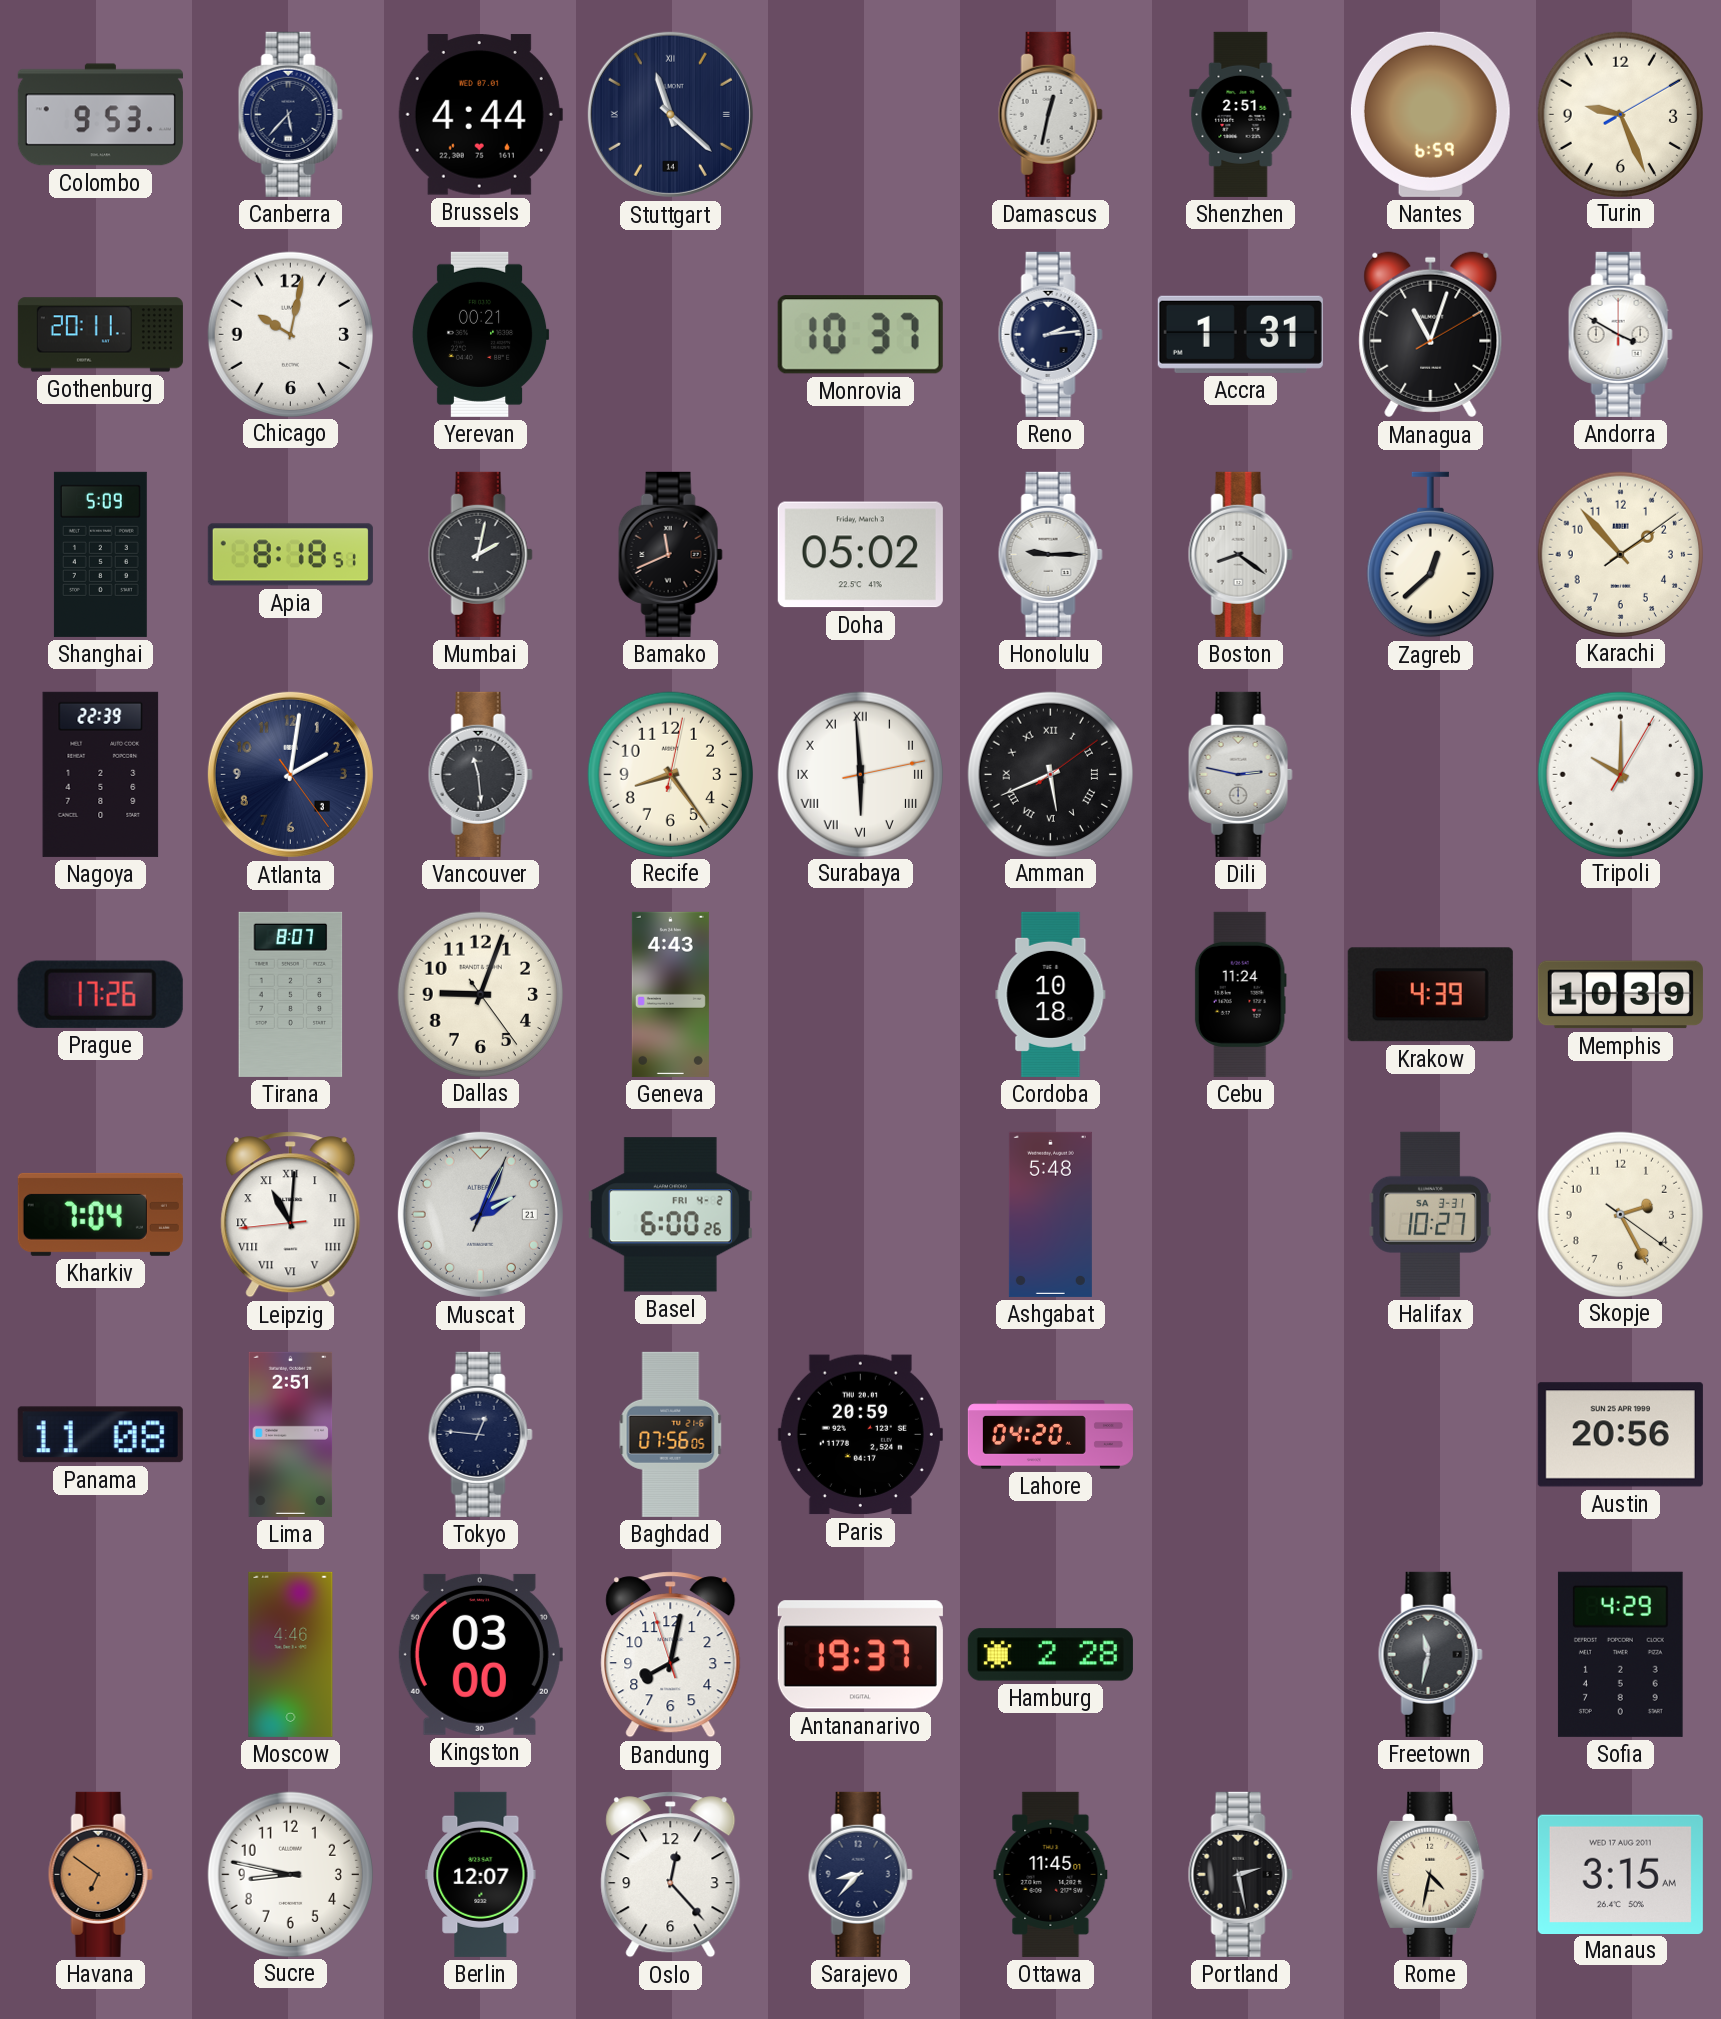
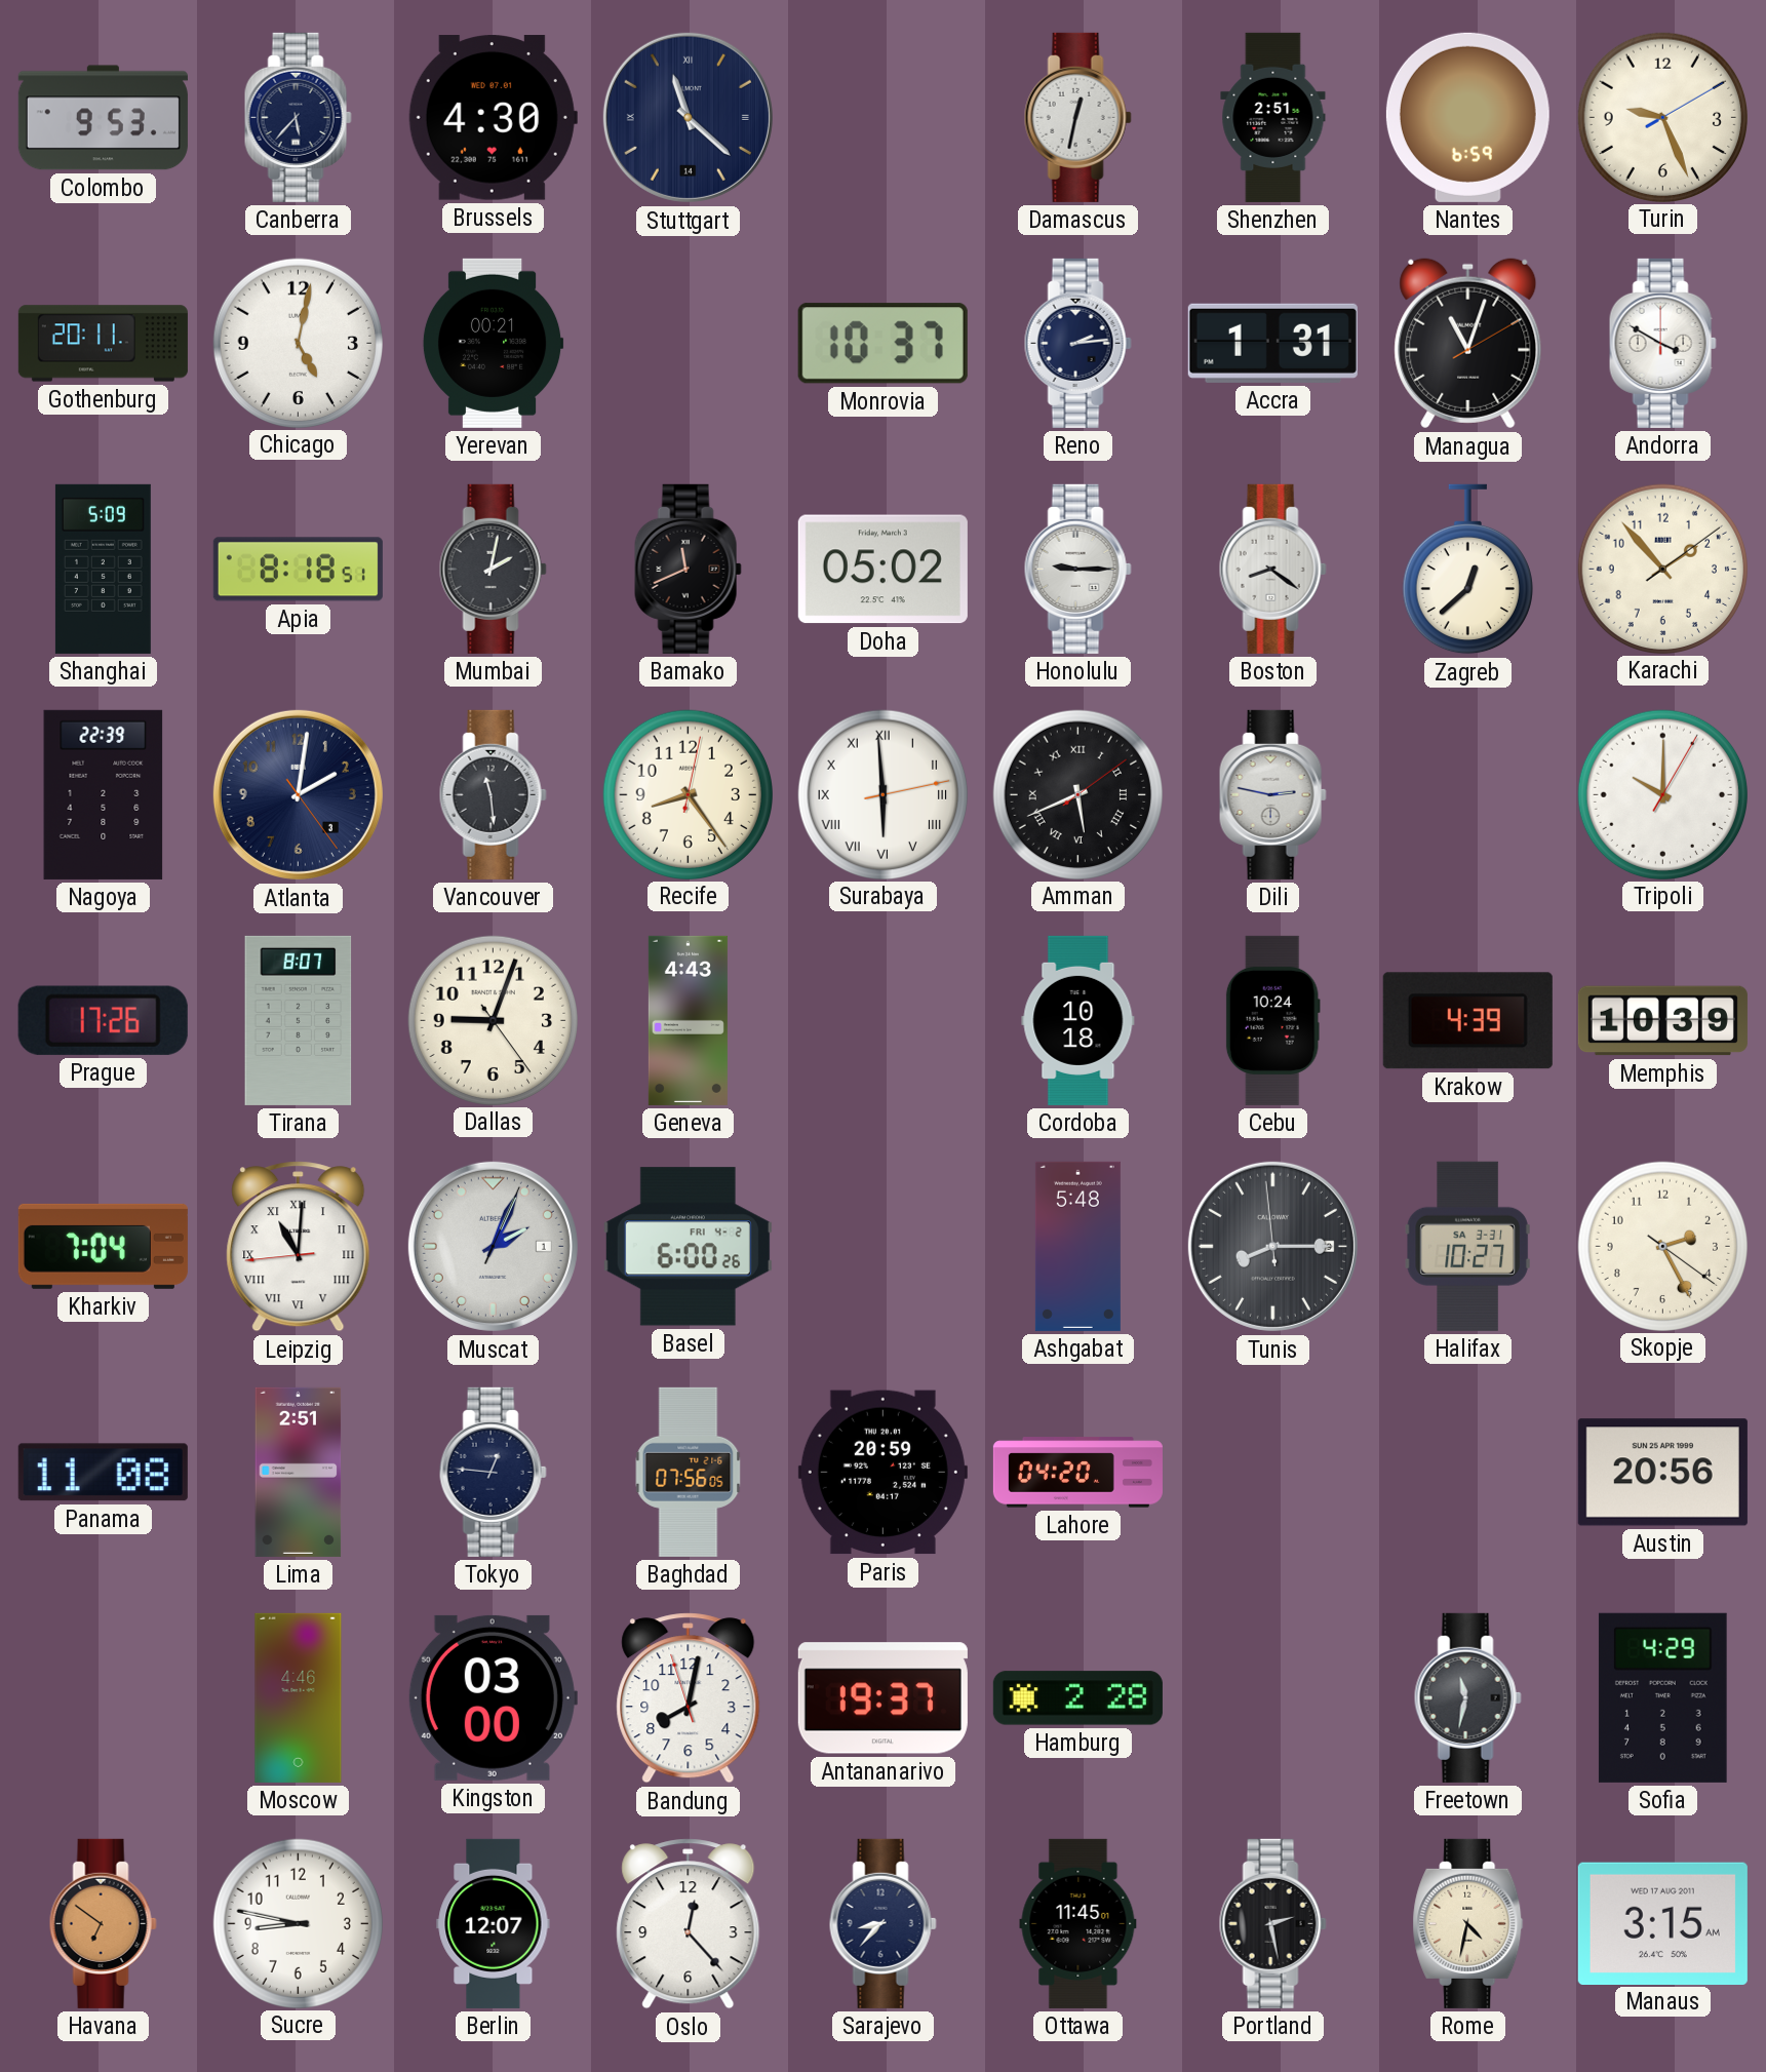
Brussels: 4:44 -> 4:30
Chicago: 10:02 -> 5:02
Cebu: 11:24 -> 10:24
Muscat date: 21 -> 1
Tunis: none -> 8:14
